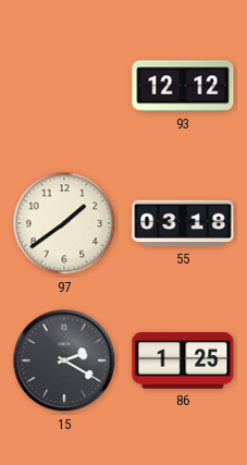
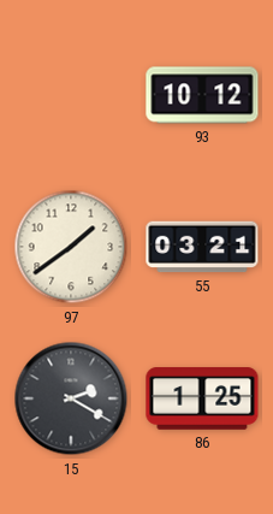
93: 12:12 -> 10:12
55: 03:18 -> 03:21
